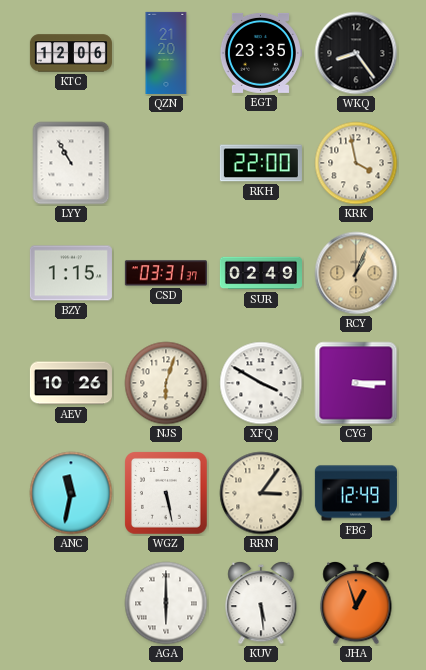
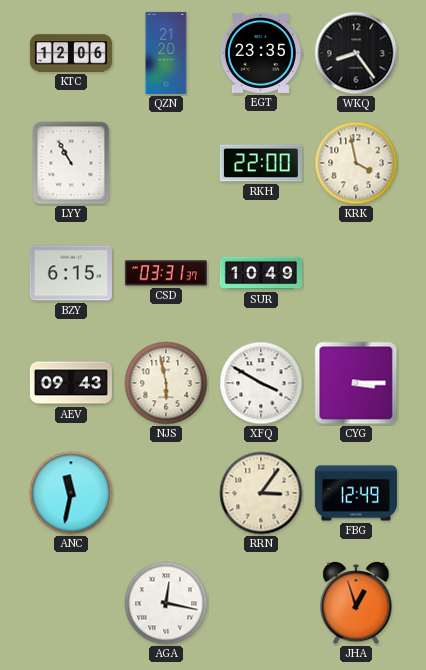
BZY: 1:15 -> 6:15
SUR: 02:49 -> 10:49
RCY: 1:04 -> none
AEV: 10:26 -> 09:43
NJS: 6:03 -> 5:58
WGZ: 5:28 -> none
AGA: 6:00 -> 12:17
KUV: 5:29 -> none
